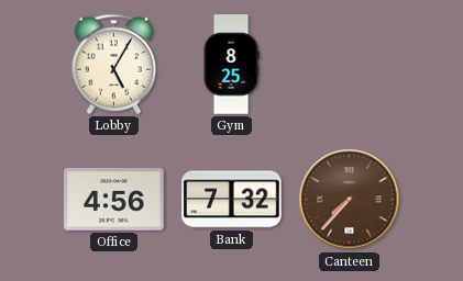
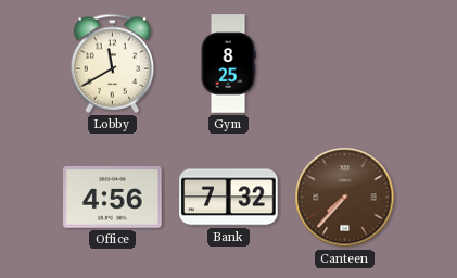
Lobby: 5:05 -> 11:40
